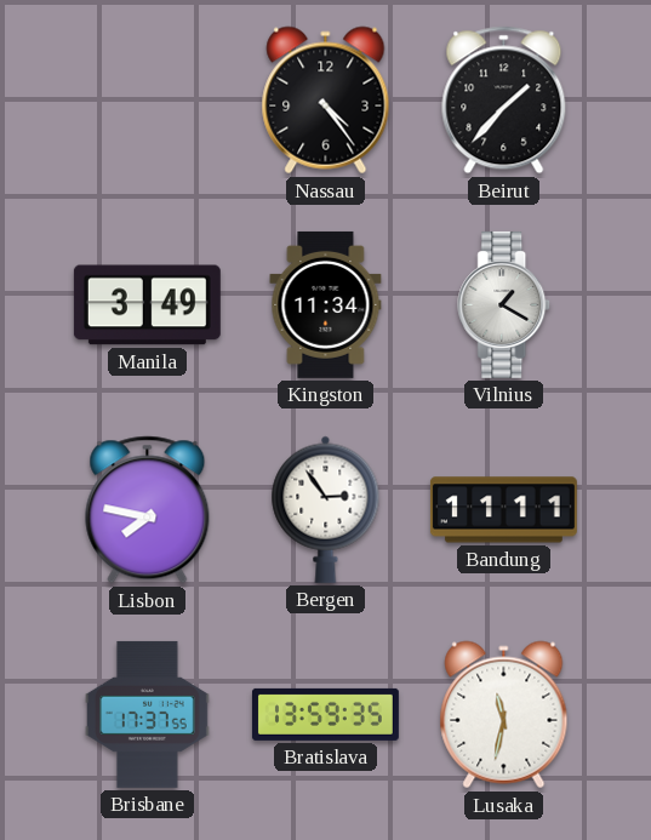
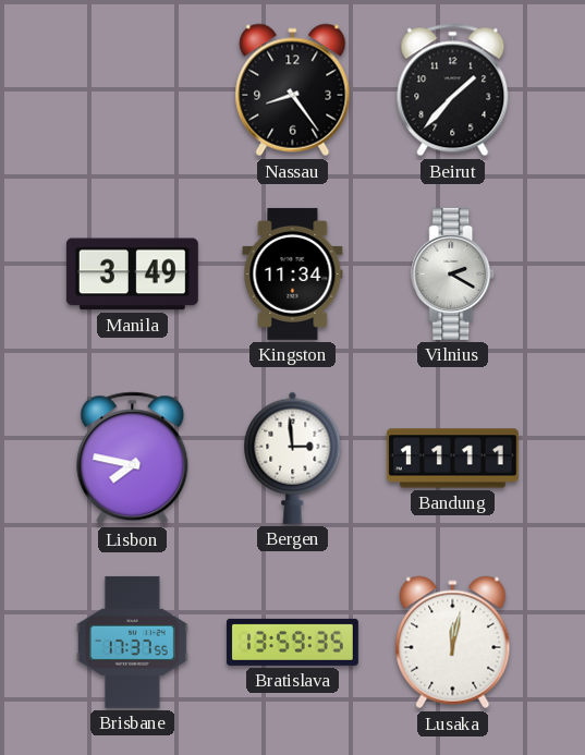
Nassau: 4:24 -> 8:24
Vilnius: 1:20 -> 2:20
Bergen: 2:54 -> 2:59
Lusaka: 11:32 -> 12:02
